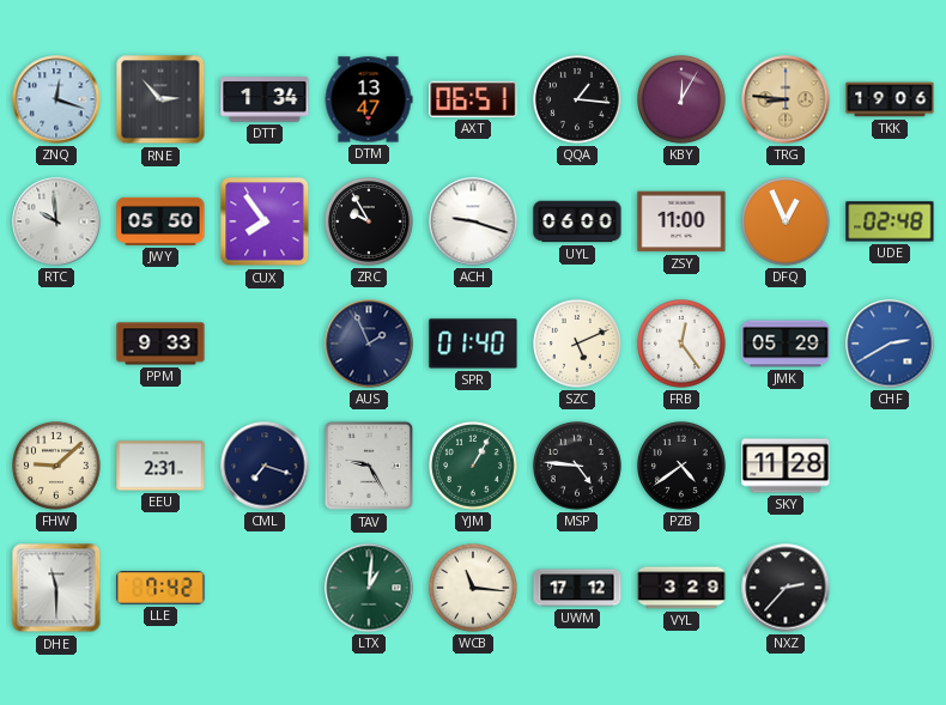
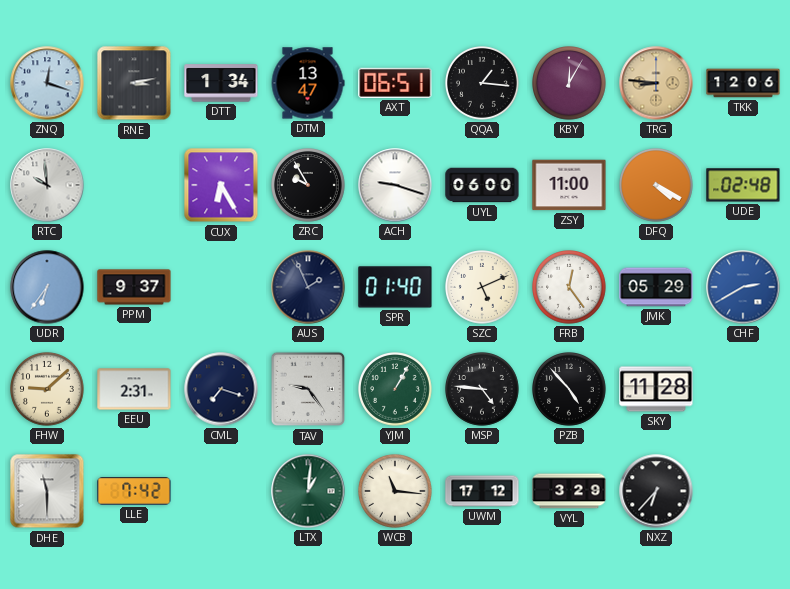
RNE: 2:53 -> 3:13
TKK: 19:06 -> 12:06
JWY: 05:50 -> none
CUX: 7:54 -> 6:25
DFQ: 12:56 -> 4:20
UDR: none -> 6:36
PPM: 9:33 -> 9:37
TAV: 9:25 -> 9:24
PZB: 4:39 -> 4:53
NXZ: 2:37 -> 6:37
